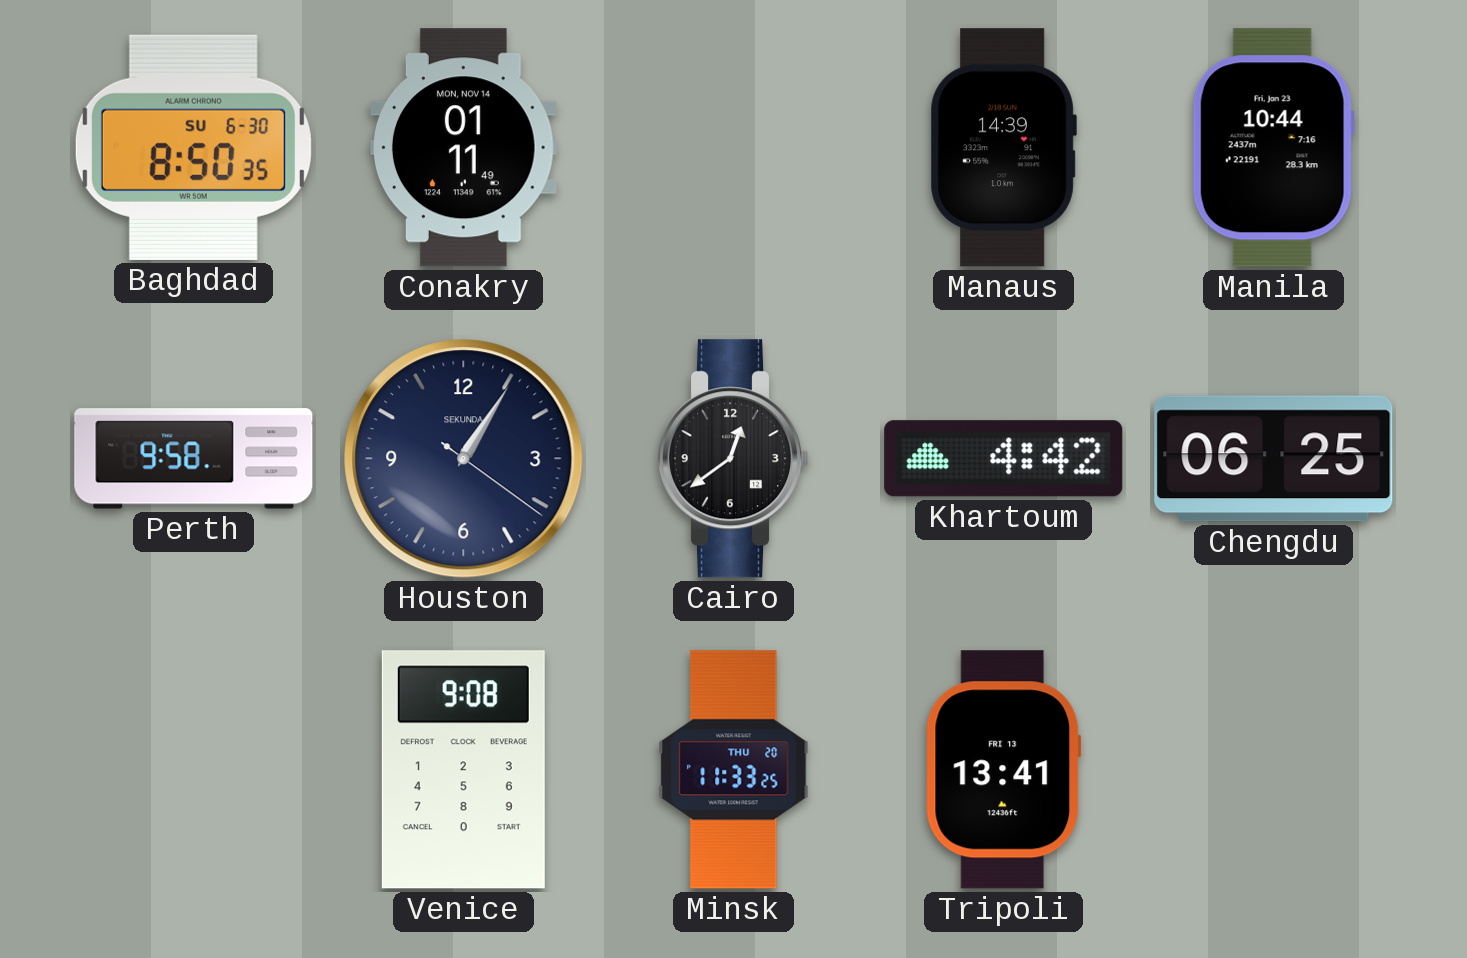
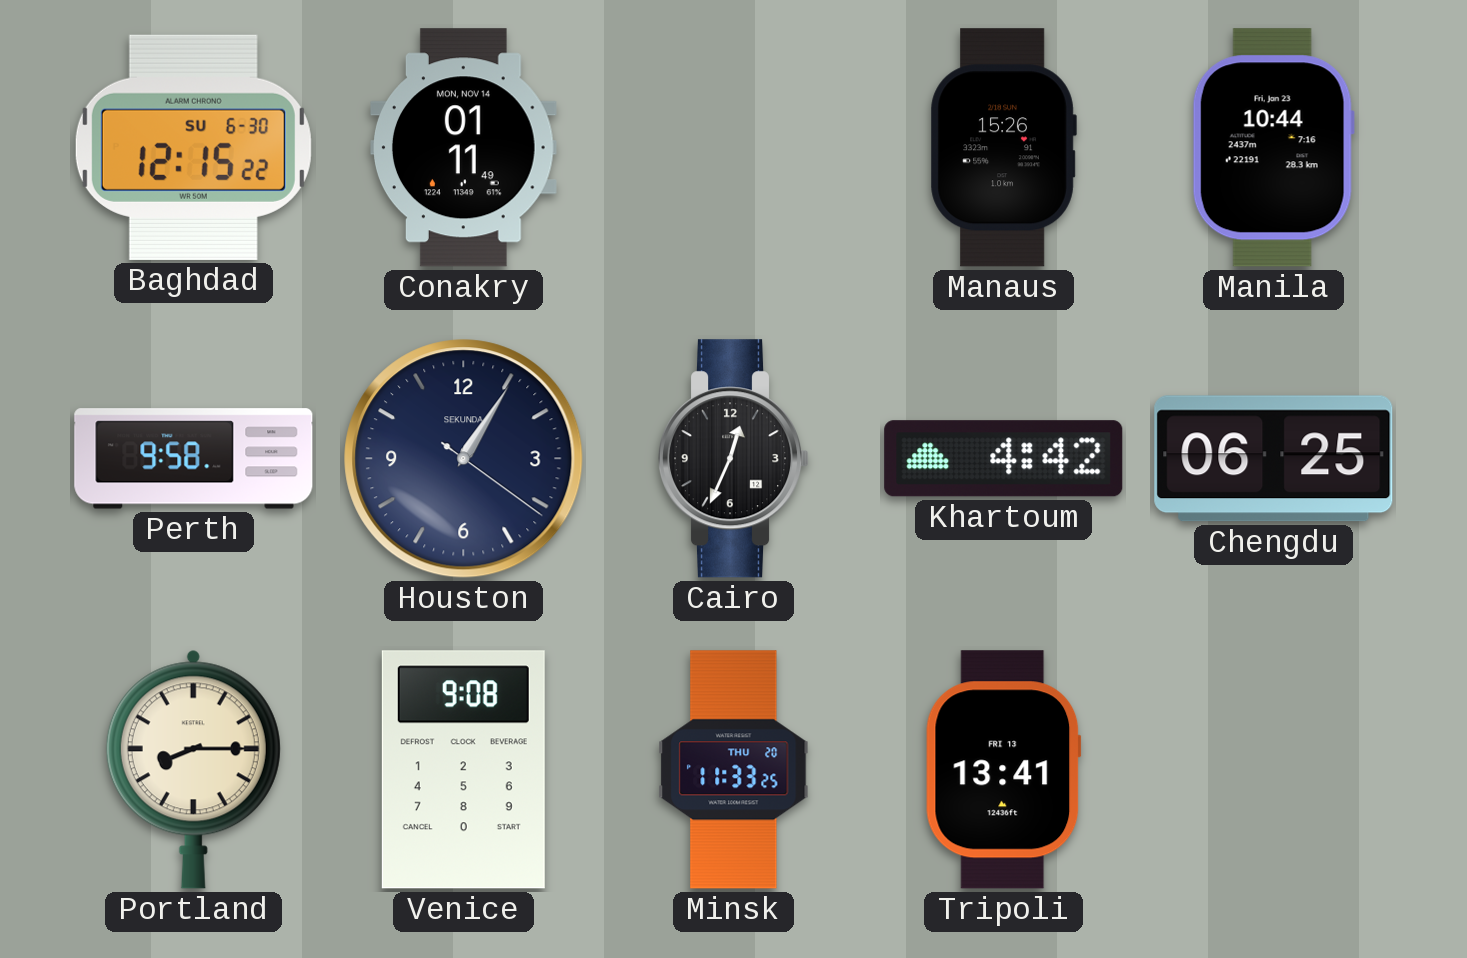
Baghdad: 8:50 -> 12:15
Manaus: 14:39 -> 15:26
Cairo: 12:39 -> 12:34
Portland: none -> 8:15
